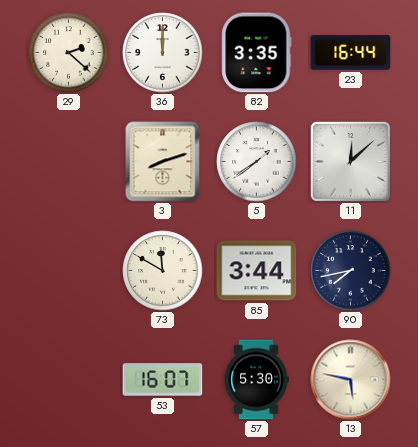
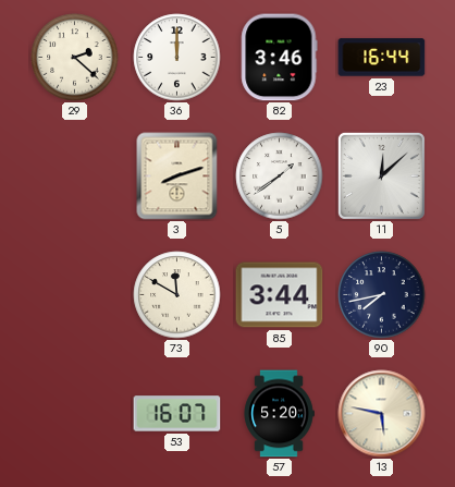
82: 3:35 -> 3:46
57: 5:30 -> 5:20
